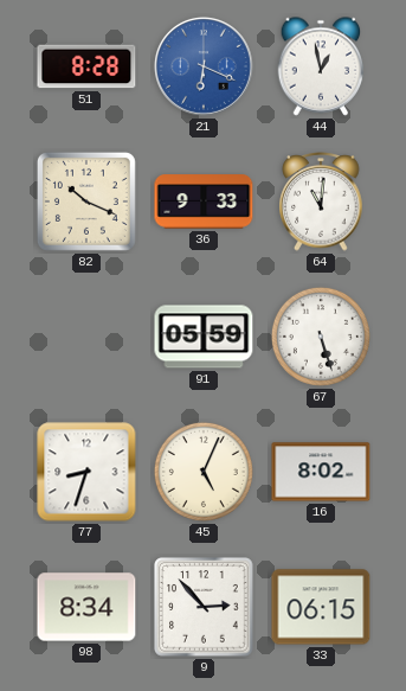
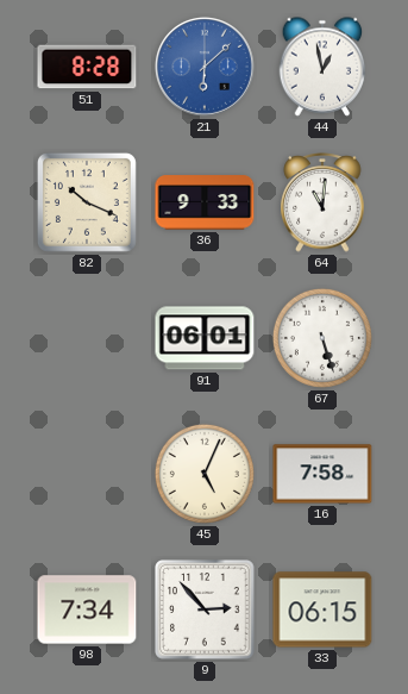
21: 6:19 -> 6:08
91: 05:59 -> 06:01
77: 8:33 -> none
16: 8:02 -> 7:58
98: 8:34 -> 7:34
